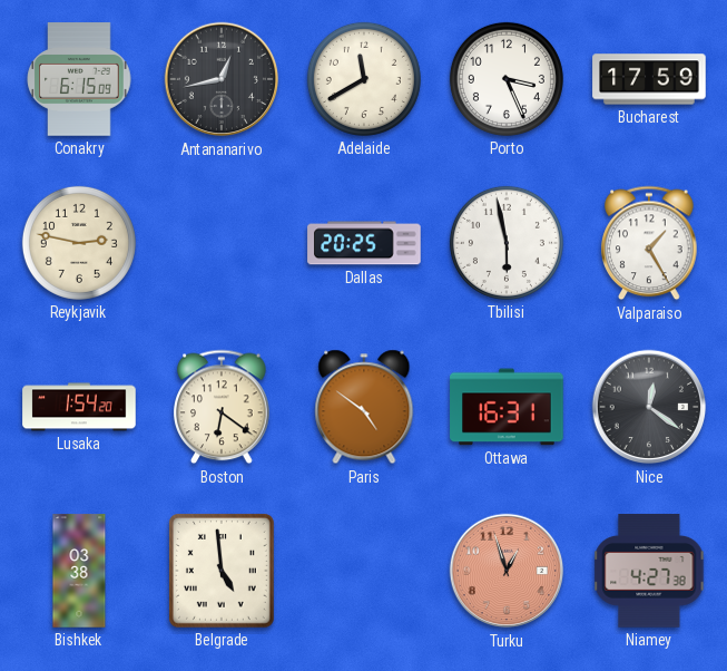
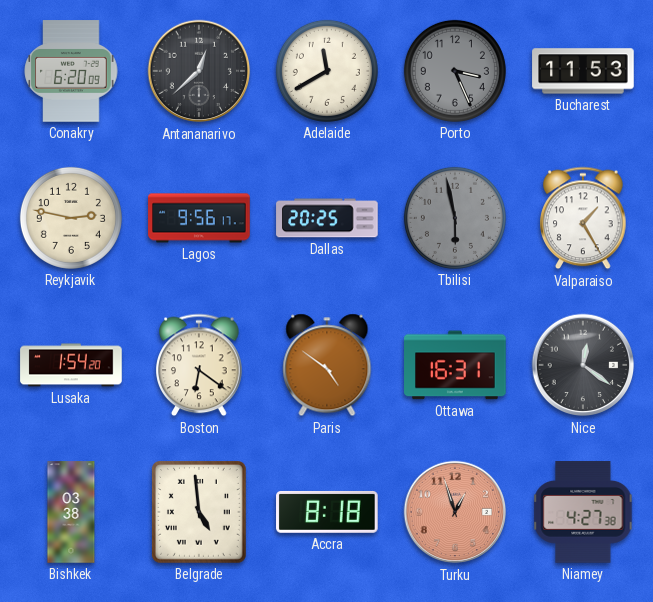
Conakry: 6:15 -> 6:20
Antananarivo: 12:43 -> 12:38
Porto dial: white -> grey
Bucharest: 17:59 -> 11:53
Lagos: none -> 9:56
Tbilisi dial: white -> grey
Accra: none -> 8:18
